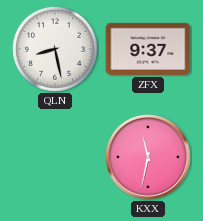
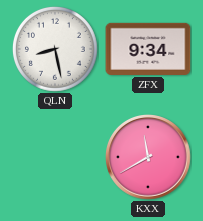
ZFX: 9:37 -> 9:34
KXX: 11:32 -> 11:40
